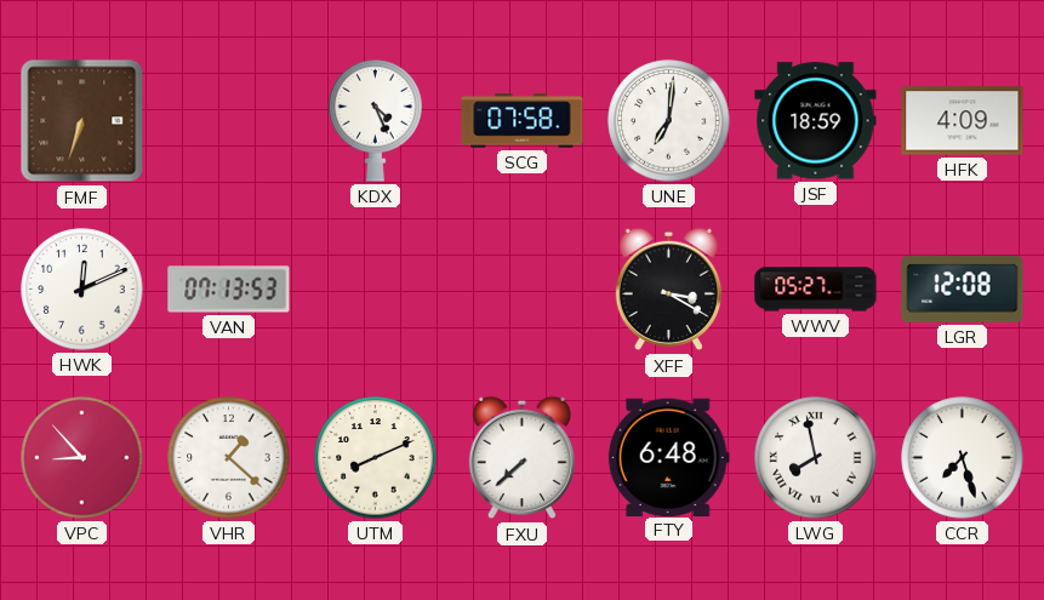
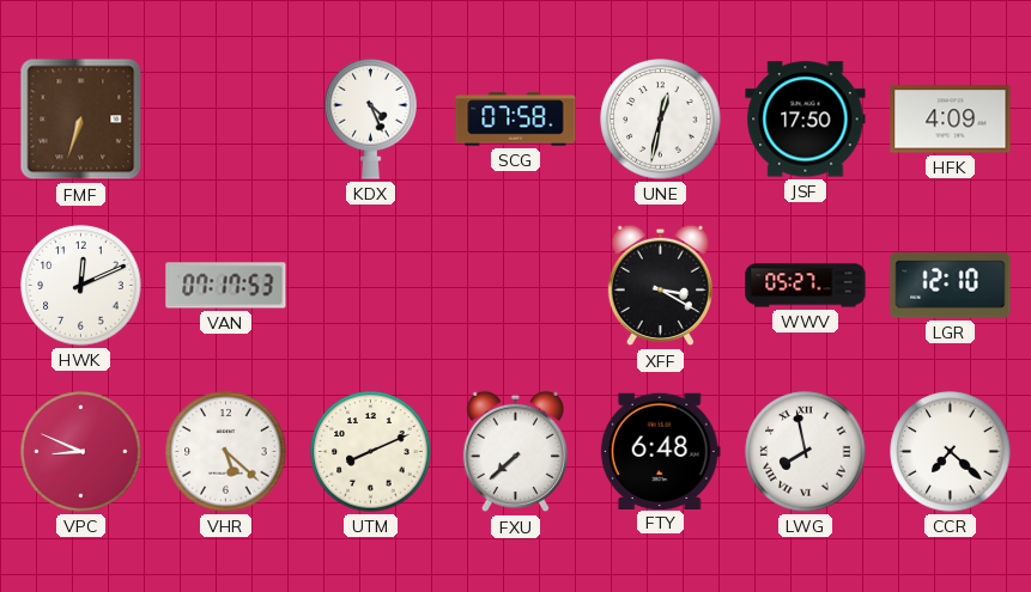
UNE: 7:01 -> 12:32
JSF: 18:59 -> 17:50
VAN: 07:13 -> 07:17
LGR: 12:08 -> 12:10
VPC: 8:53 -> 8:49
VHR: 1:22 -> 5:22
CCR: 7:27 -> 7:22
